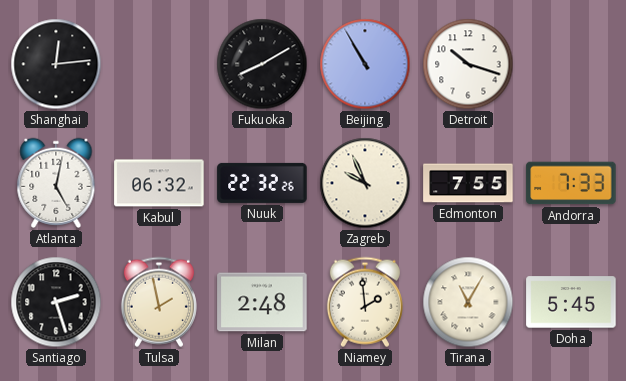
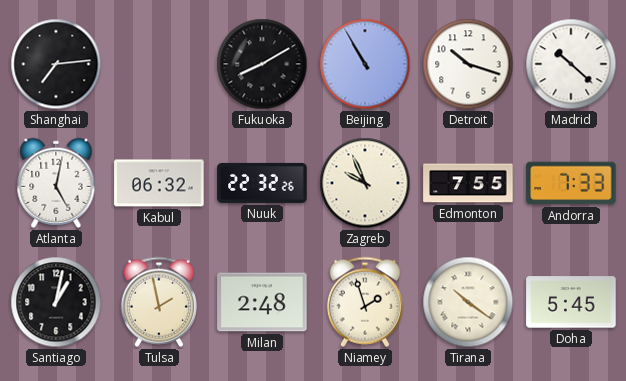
Shanghai: 12:14 -> 7:14
Madrid: none -> 10:22
Santiago: 2:27 -> 1:02
Niamey: 1:59 -> 1:57
Tirana: 11:05 -> 10:21
